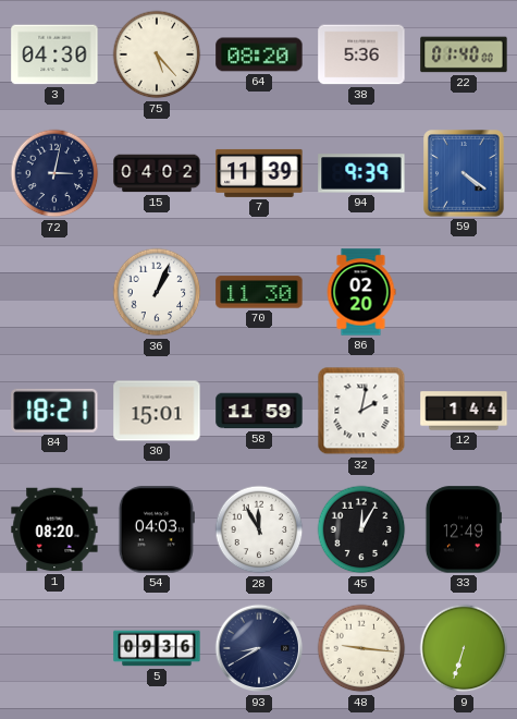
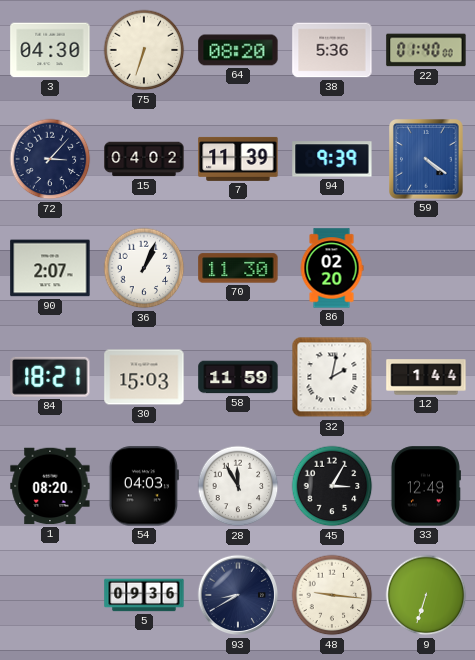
75: 5:23 -> 6:33
72: 3:02 -> 3:07
90: none -> 2:07
30: 15:01 -> 15:03
45: 12:05 -> 3:05
